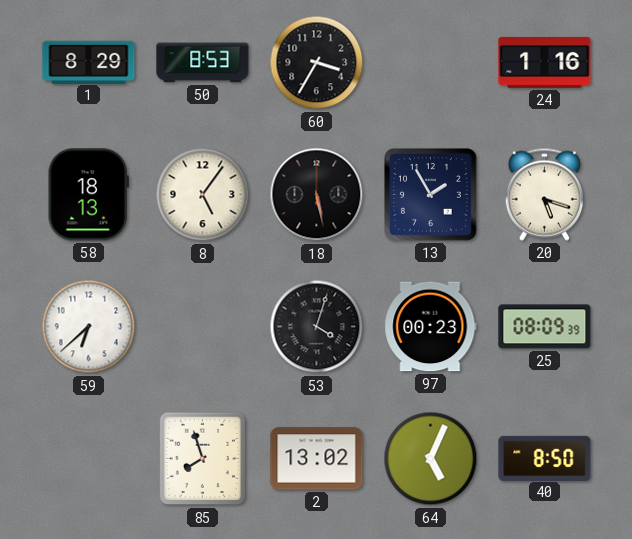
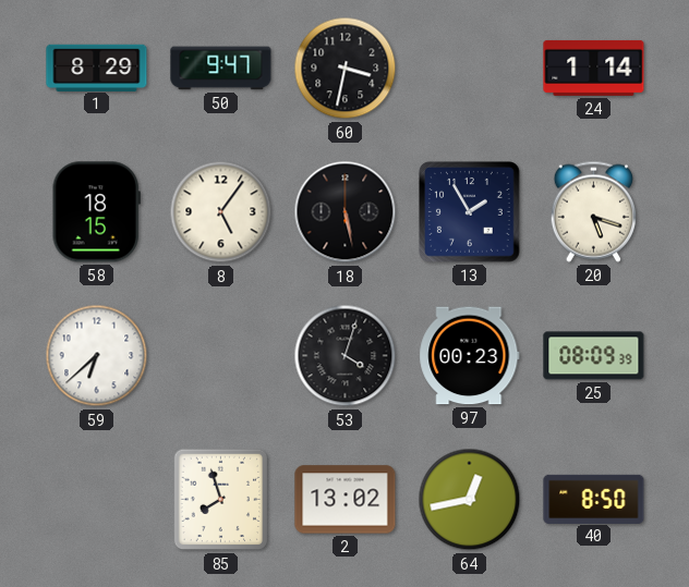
50: 8:53 -> 9:47
60: 3:35 -> 3:32
24: 1:16 -> 1:14
58: 18:13 -> 18:15
64: 5:04 -> 12:43
